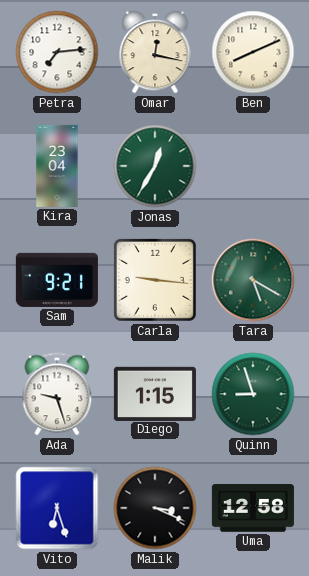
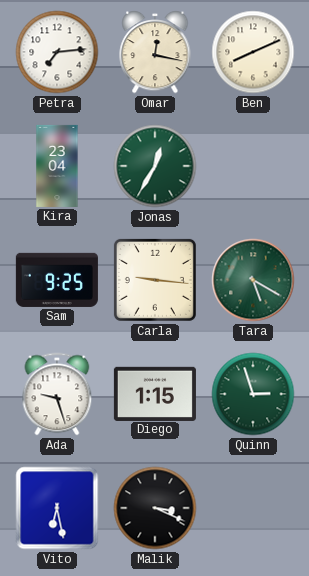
Sam: 9:21 -> 9:25
Quinn: 8:57 -> 2:57
Vito: 6:27 -> 6:28
Uma: 12:58 -> none
